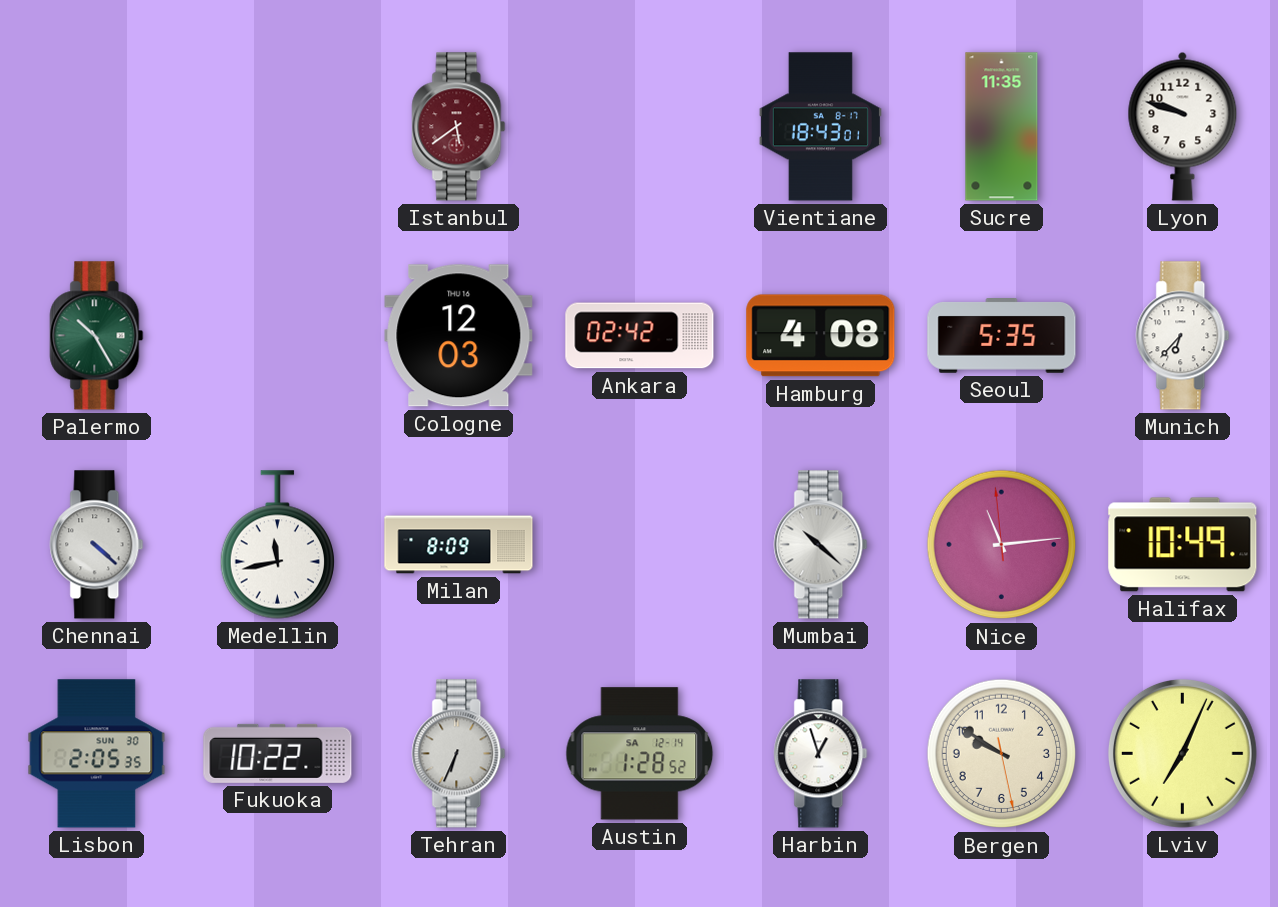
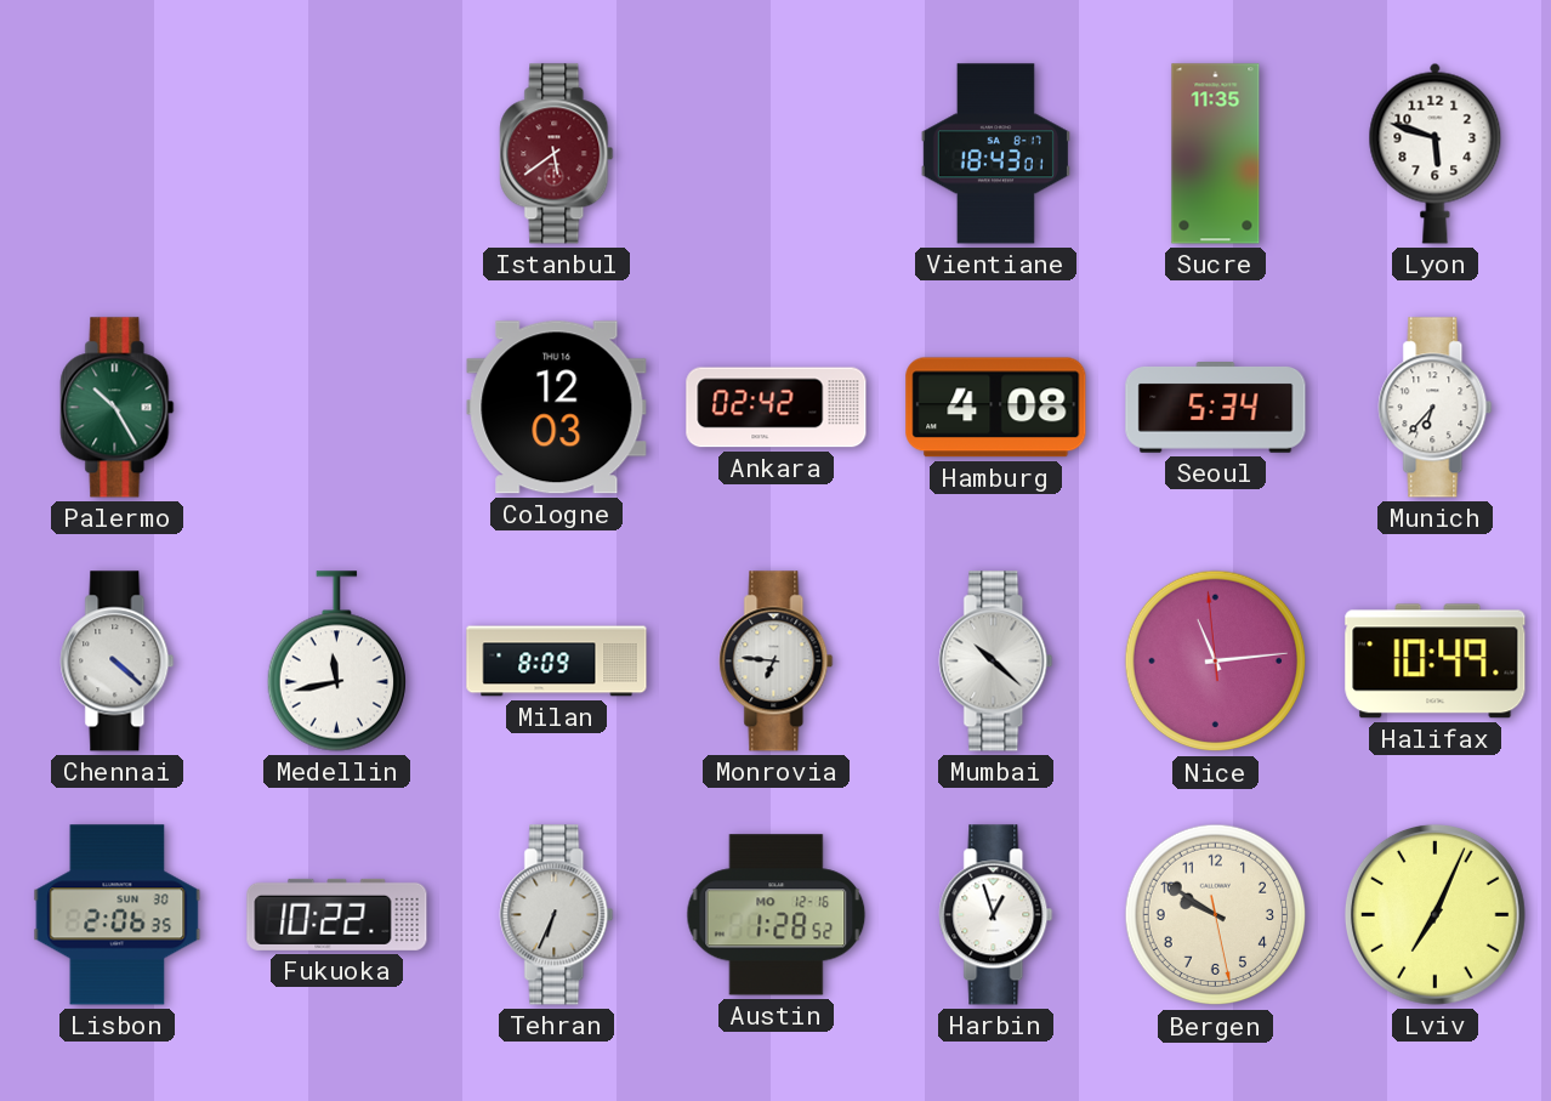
Lyon: 9:48 -> 5:48
Seoul: 5:35 -> 5:34
Monrovia: none -> 6:46
Lisbon: 2:05 -> 2:06
Austin date: SA 12-14 -> MO 12-16
